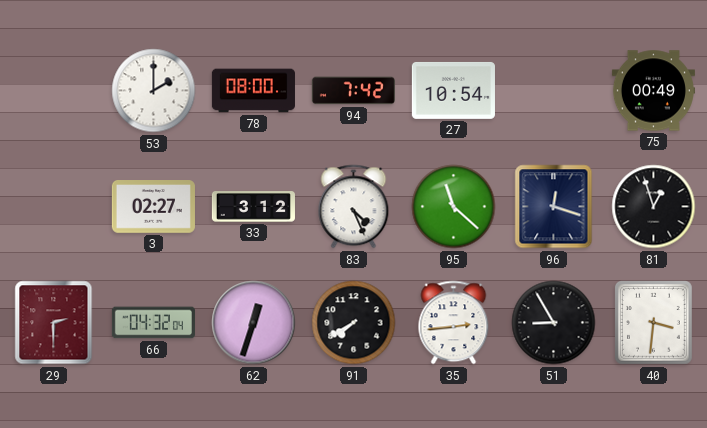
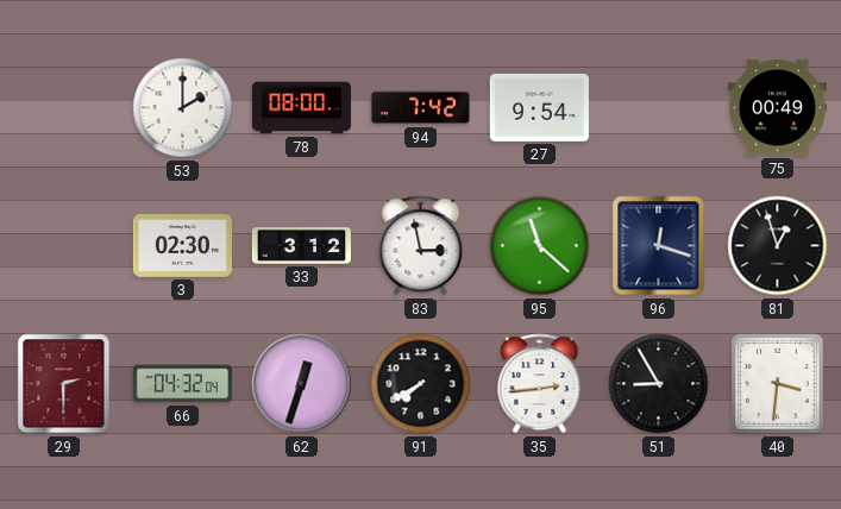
27: 10:54 -> 9:54
3: 02:27 -> 02:30
83: 4:26 -> 2:58
